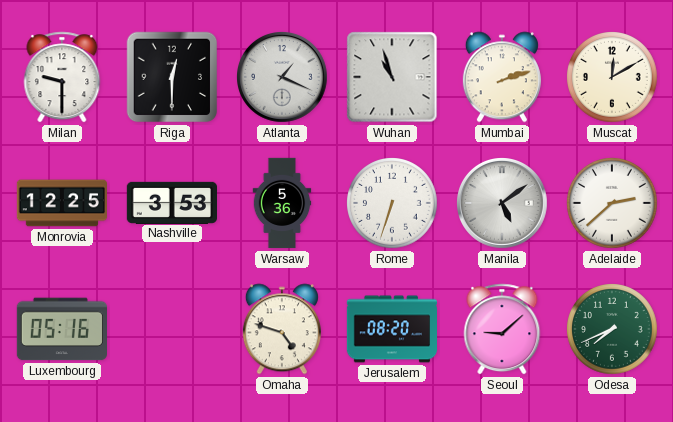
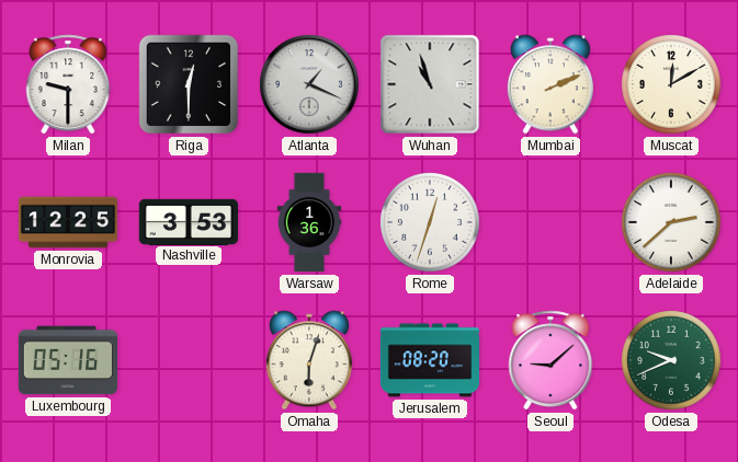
Mumbai: 2:12 -> 2:11
Warsaw: 5:36 -> 1:36
Rome: 6:33 -> 12:33
Manila: 5:09 -> none
Omaha: 4:48 -> 6:03
Odesa: 7:41 -> 9:41
